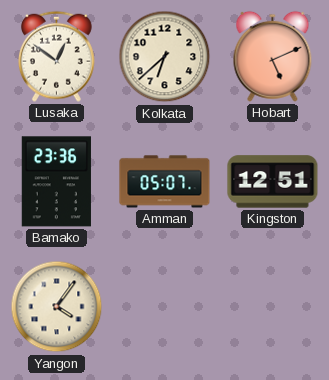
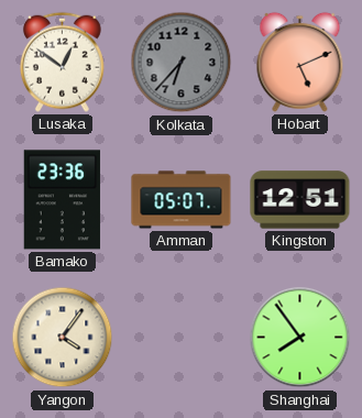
Kolkata: 6:38 -> 6:37
Kolkata dial: cream -> grey
Shanghai: none -> 7:54
